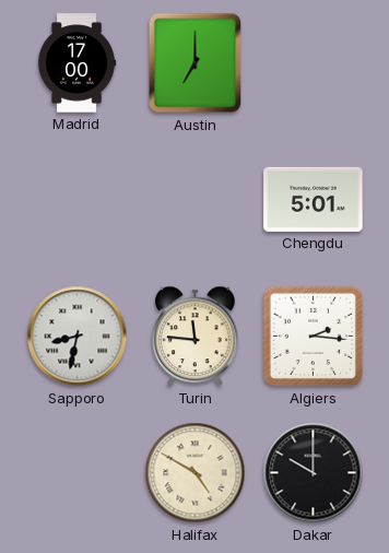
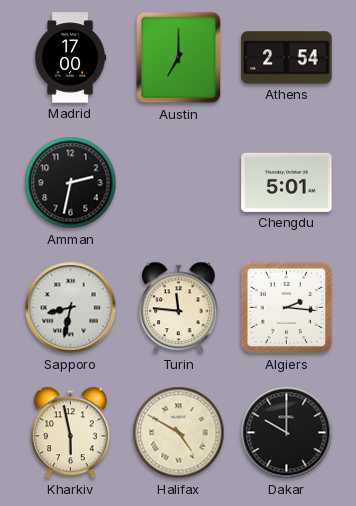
Athens: none -> 2:54
Amman: none -> 2:32
Kharkiv: none -> 5:58
